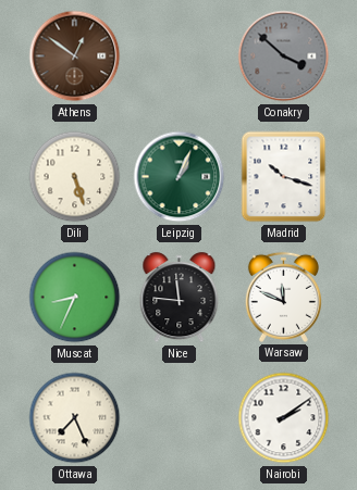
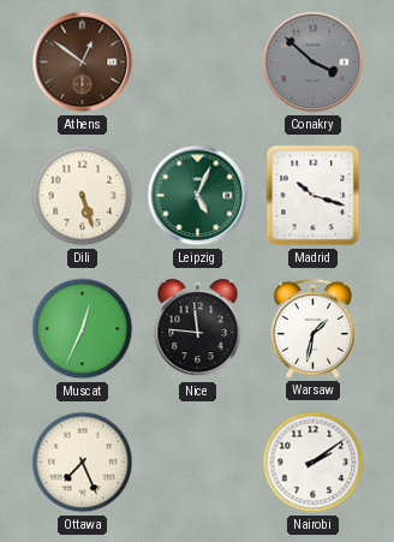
Leipzig: 1:04 -> 5:04
Muscat: 8:34 -> 12:34
Warsaw: 11:49 -> 1:32
